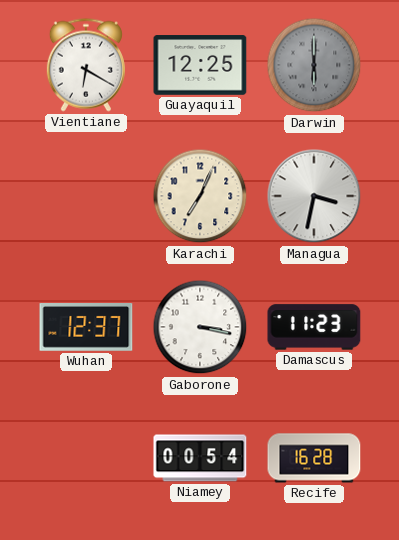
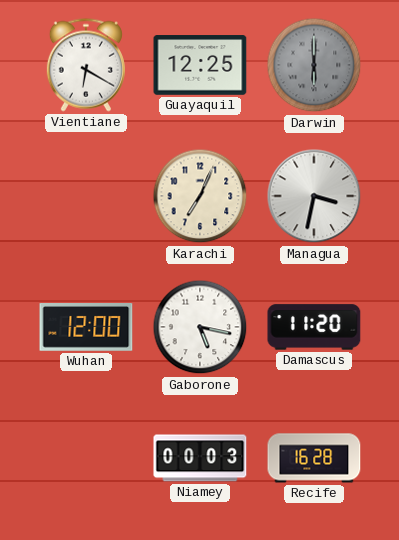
Wuhan: 12:37 -> 12:00
Gaborone: 3:17 -> 5:17
Damascus: 11:23 -> 11:20
Niamey: 00:54 -> 00:03
